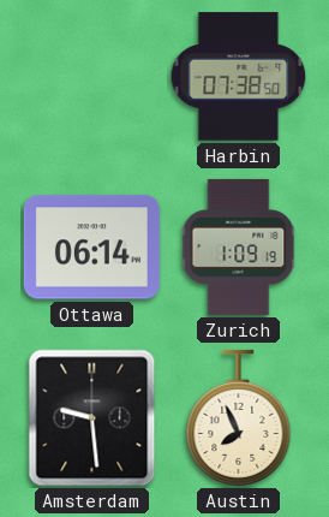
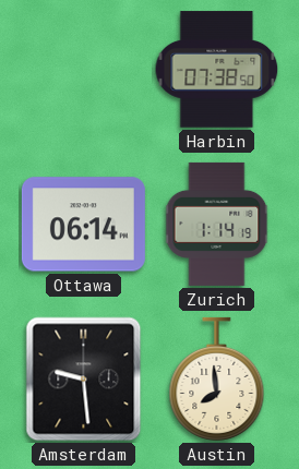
Zurich: 1:09 -> 1:14
Austin: 7:56 -> 7:59
